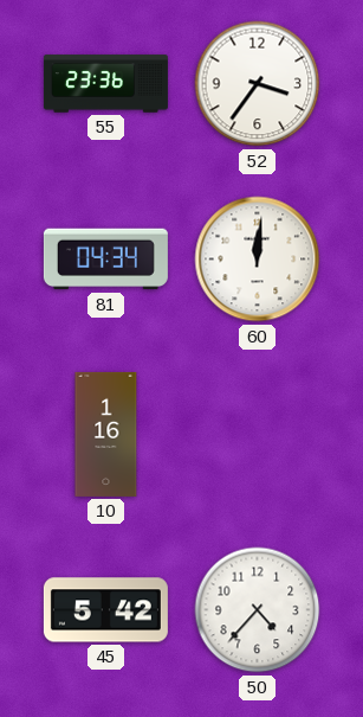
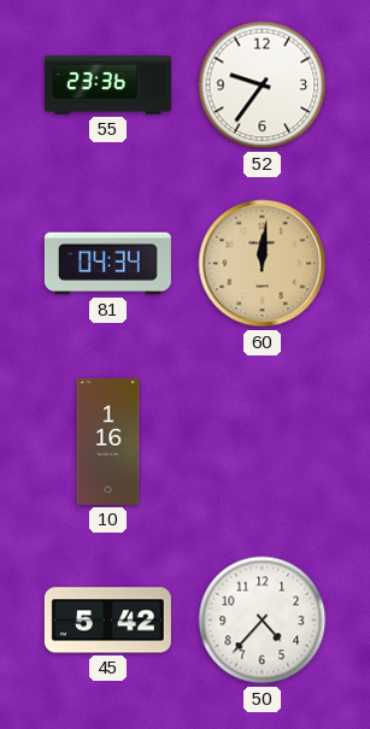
52: 3:36 -> 9:36
60 dial: white -> champagne
